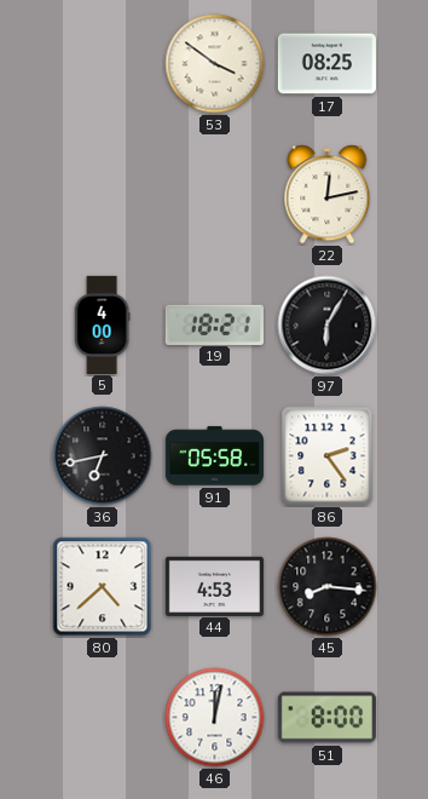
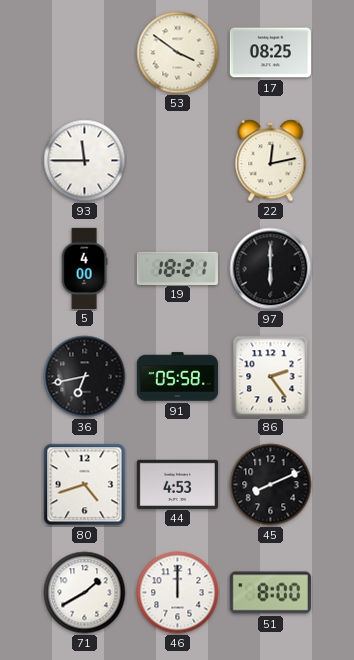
93: none -> 11:45
97: 6:05 -> 6:00
80: 4:38 -> 4:42
45: 8:16 -> 8:11
71: none -> 1:40
46: 12:02 -> 12:00
